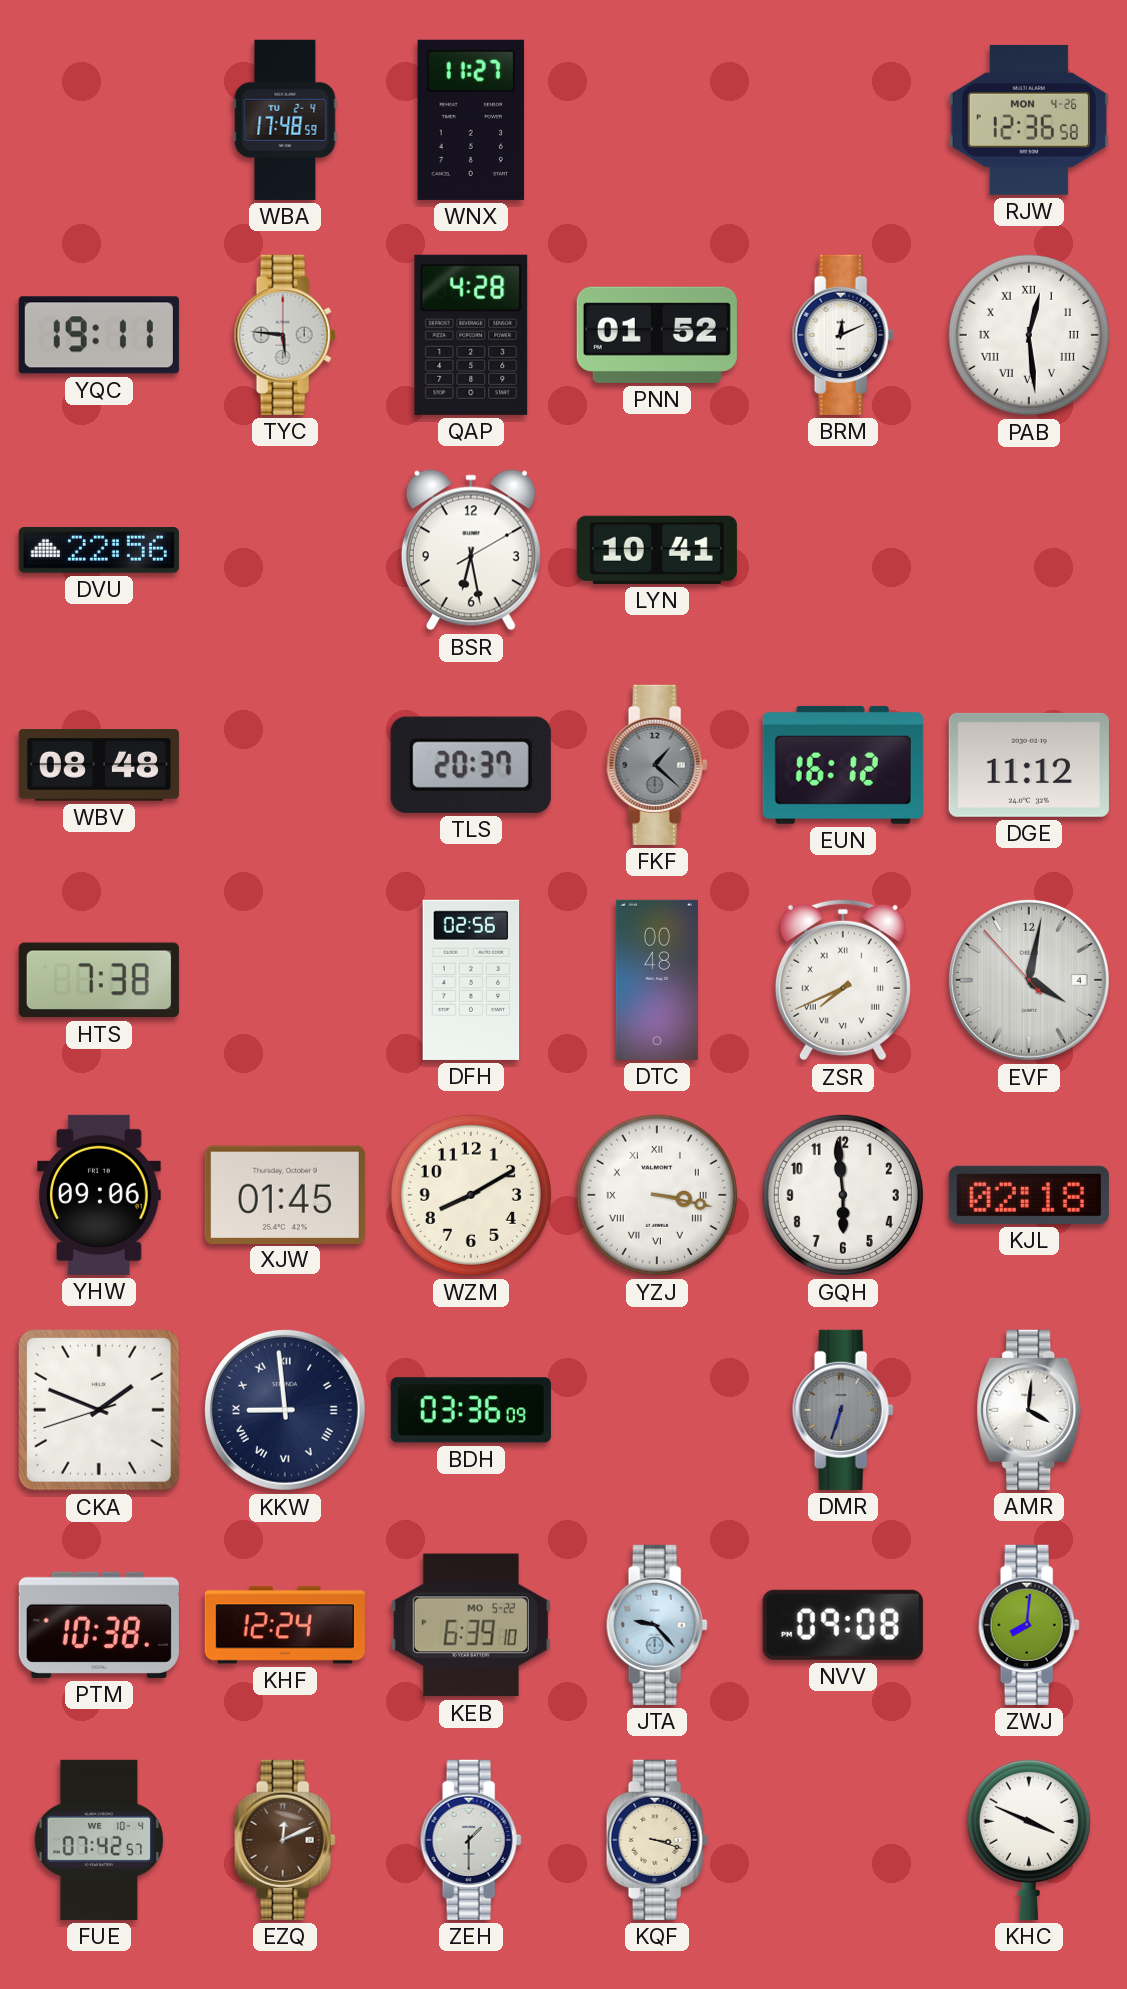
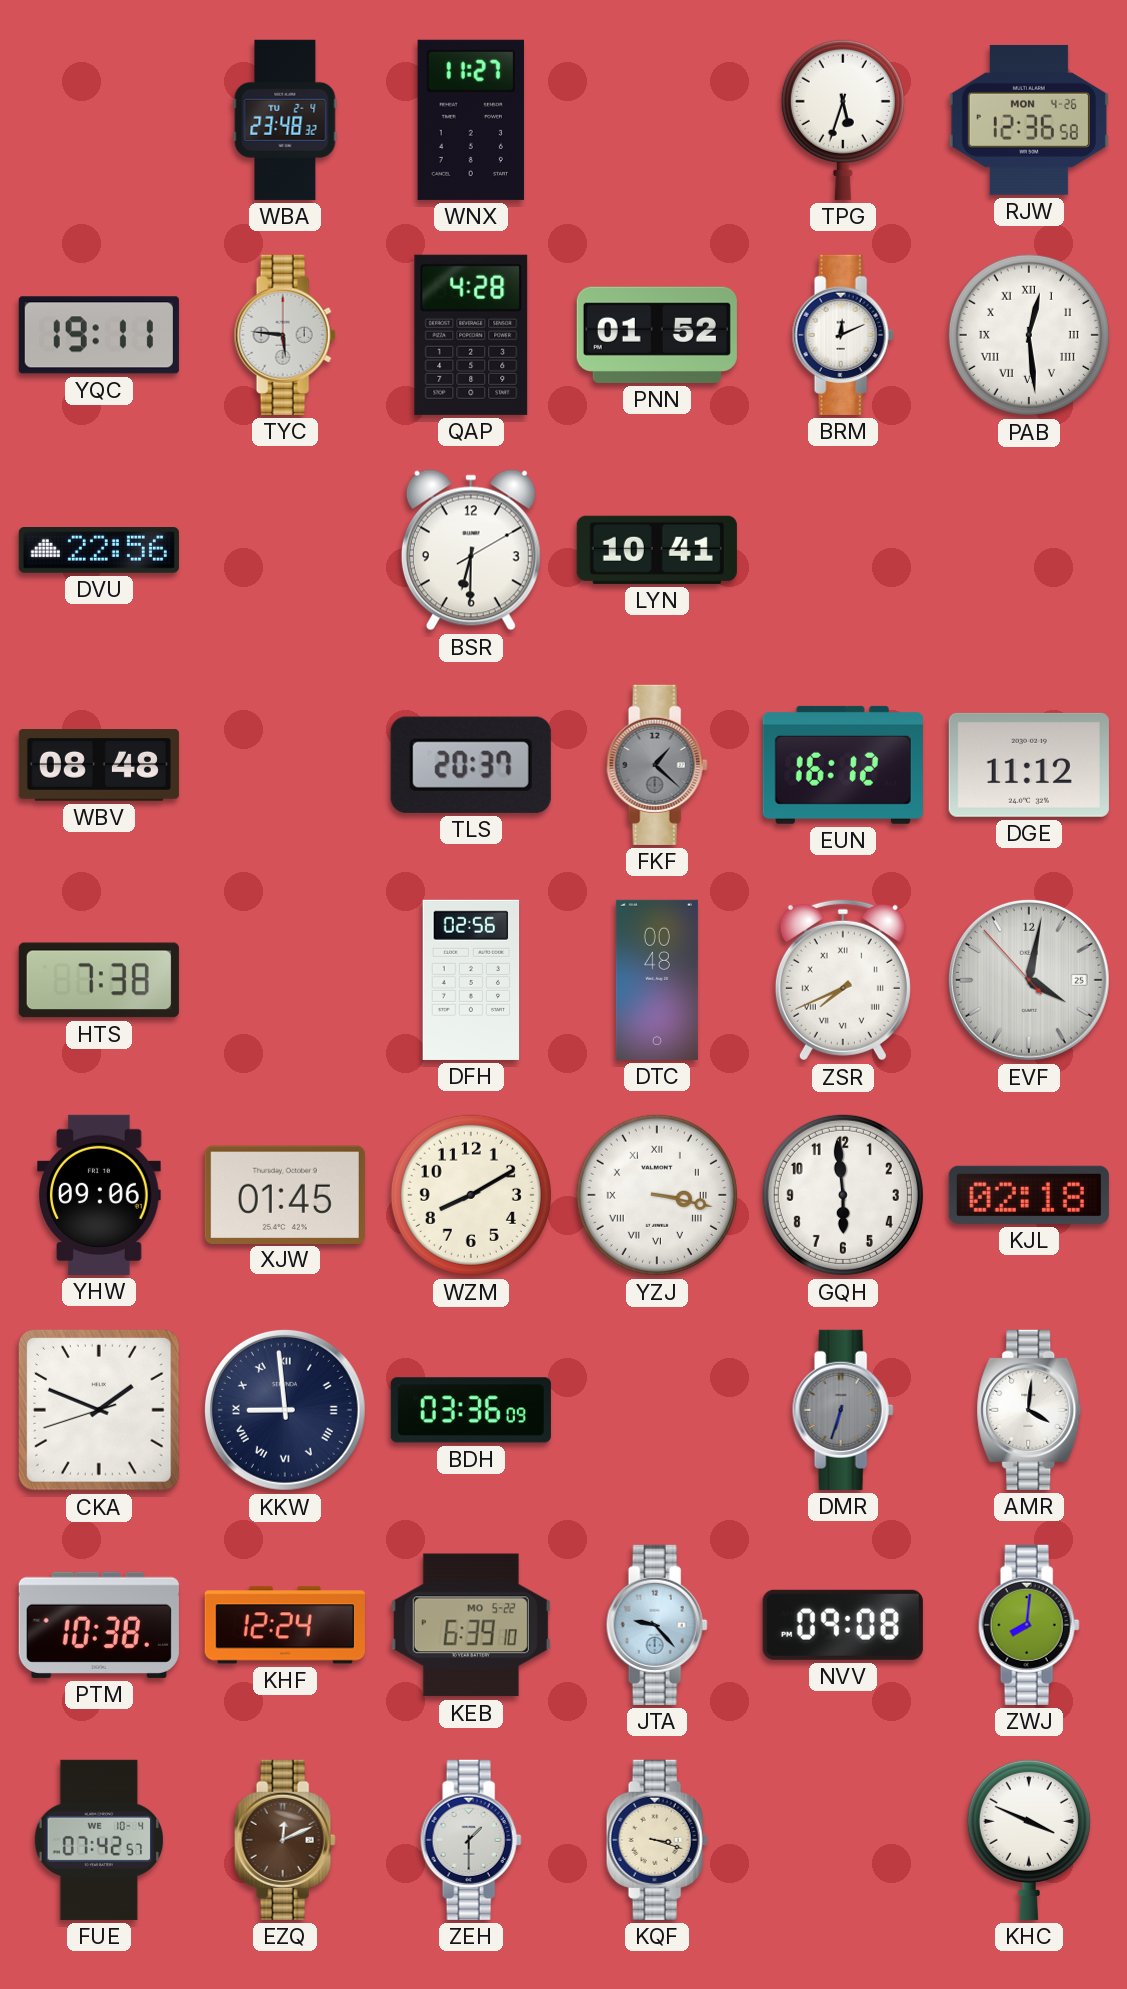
WBA: 17:48 -> 23:48
TPG: none -> 5:33
BSR: 6:28 -> 6:30
EVF date: 4 -> 25
